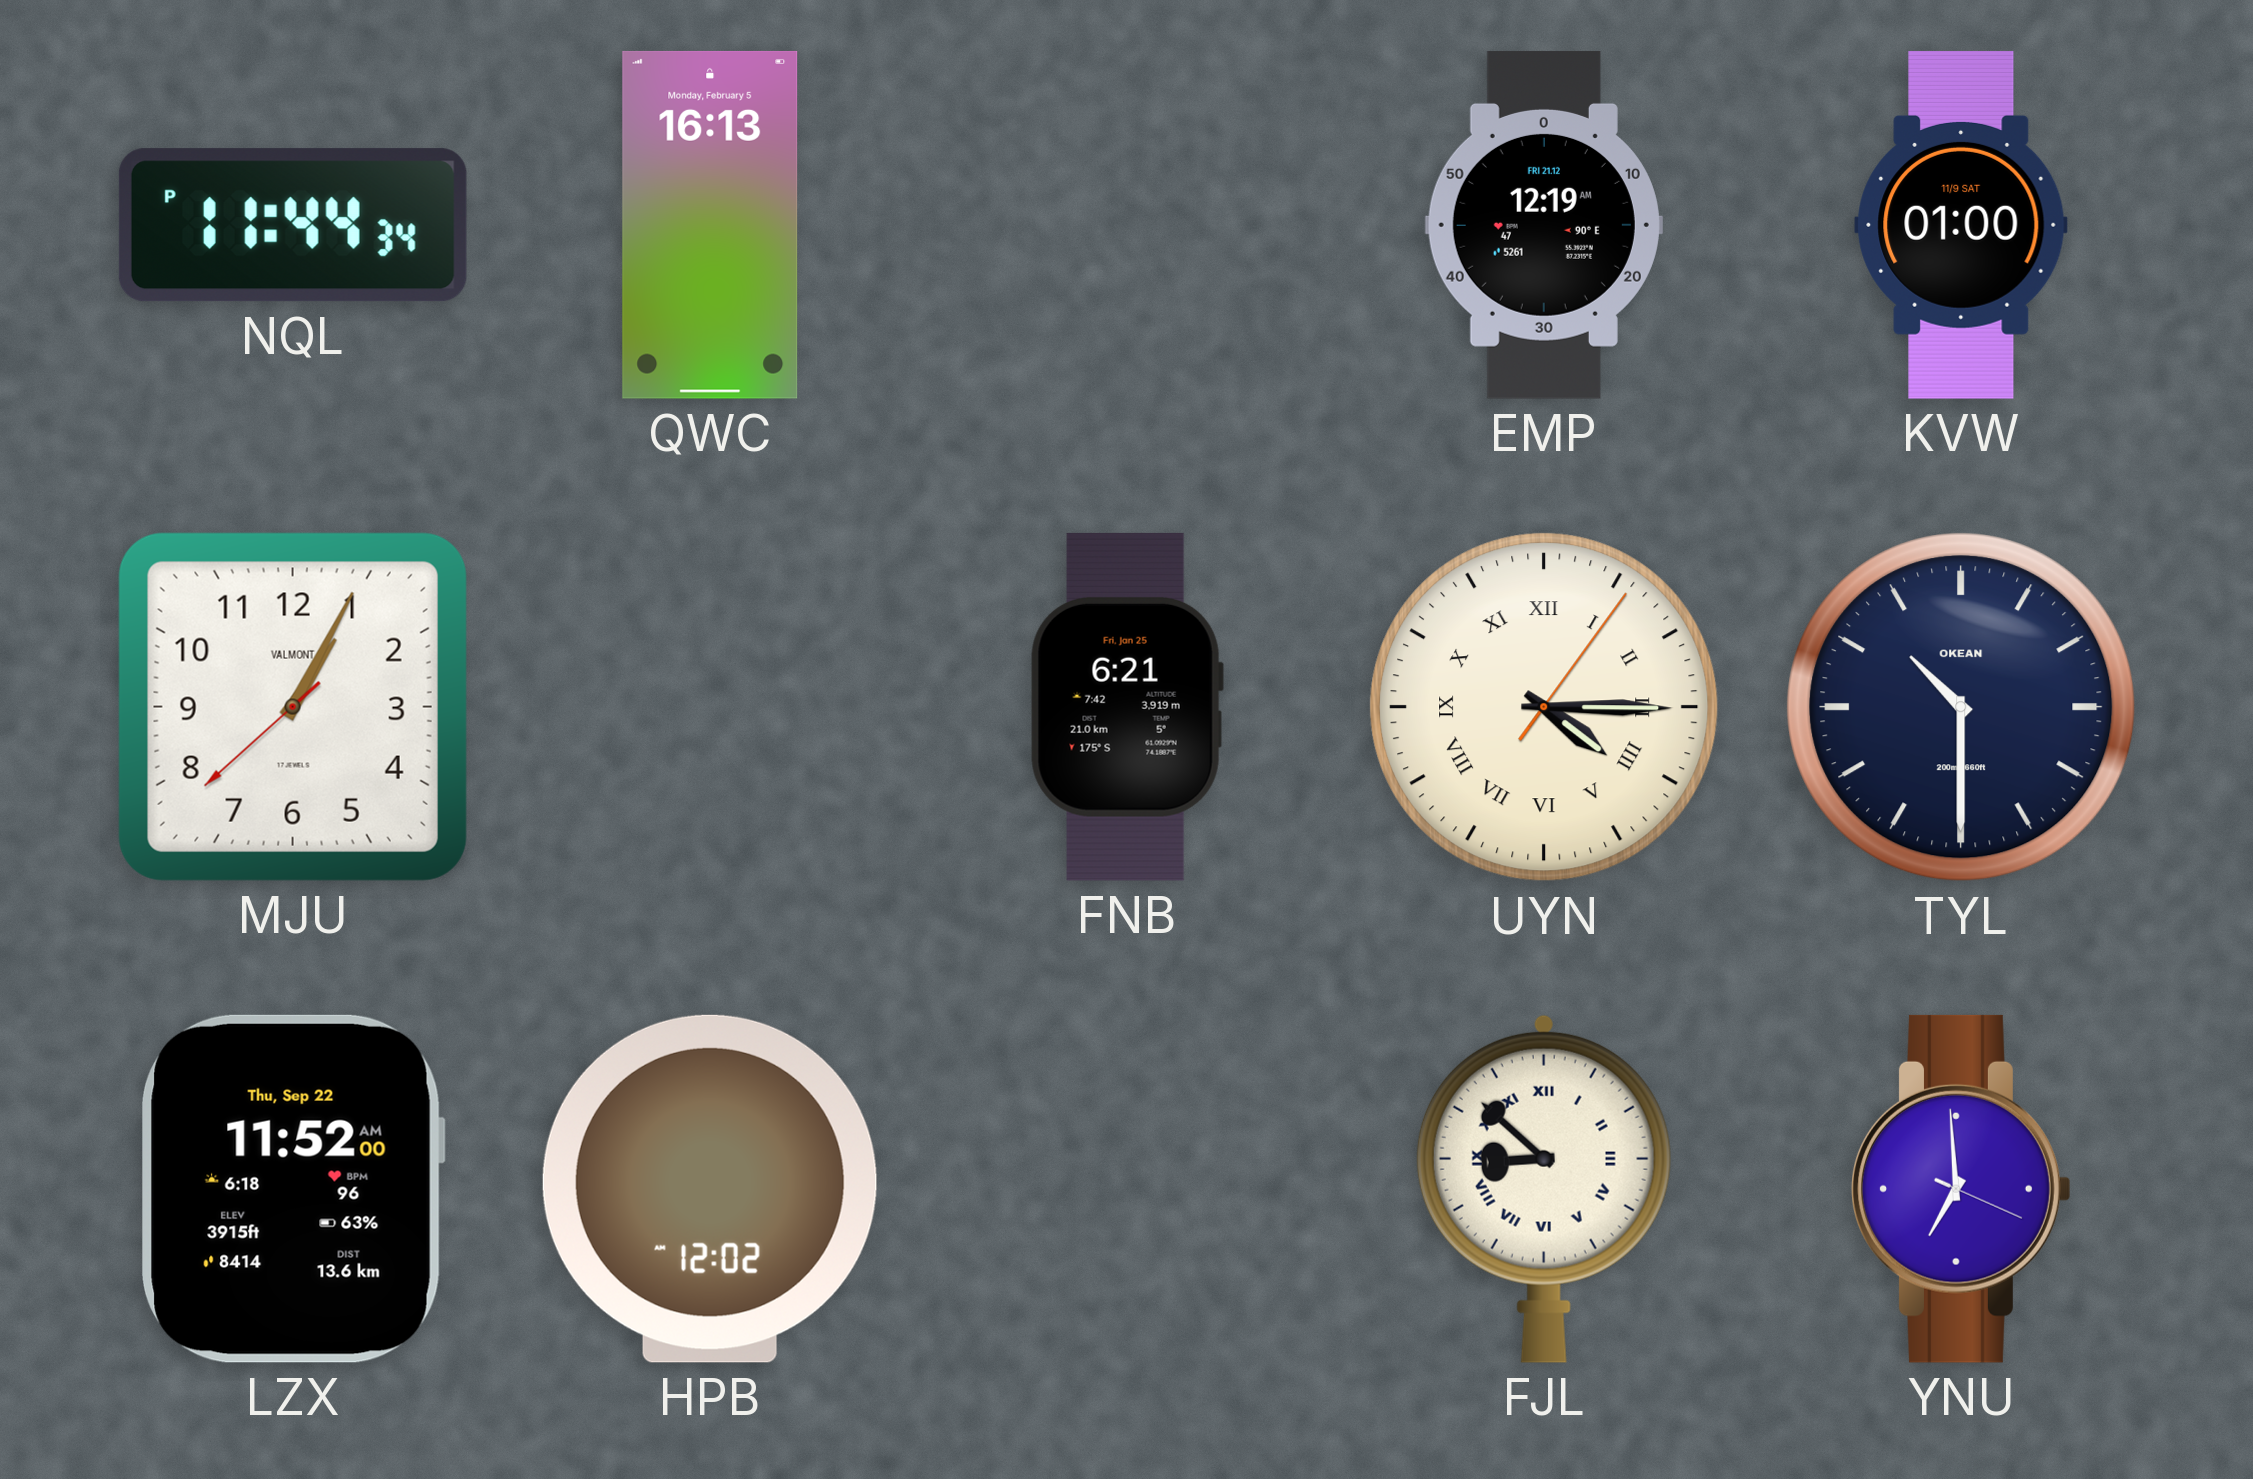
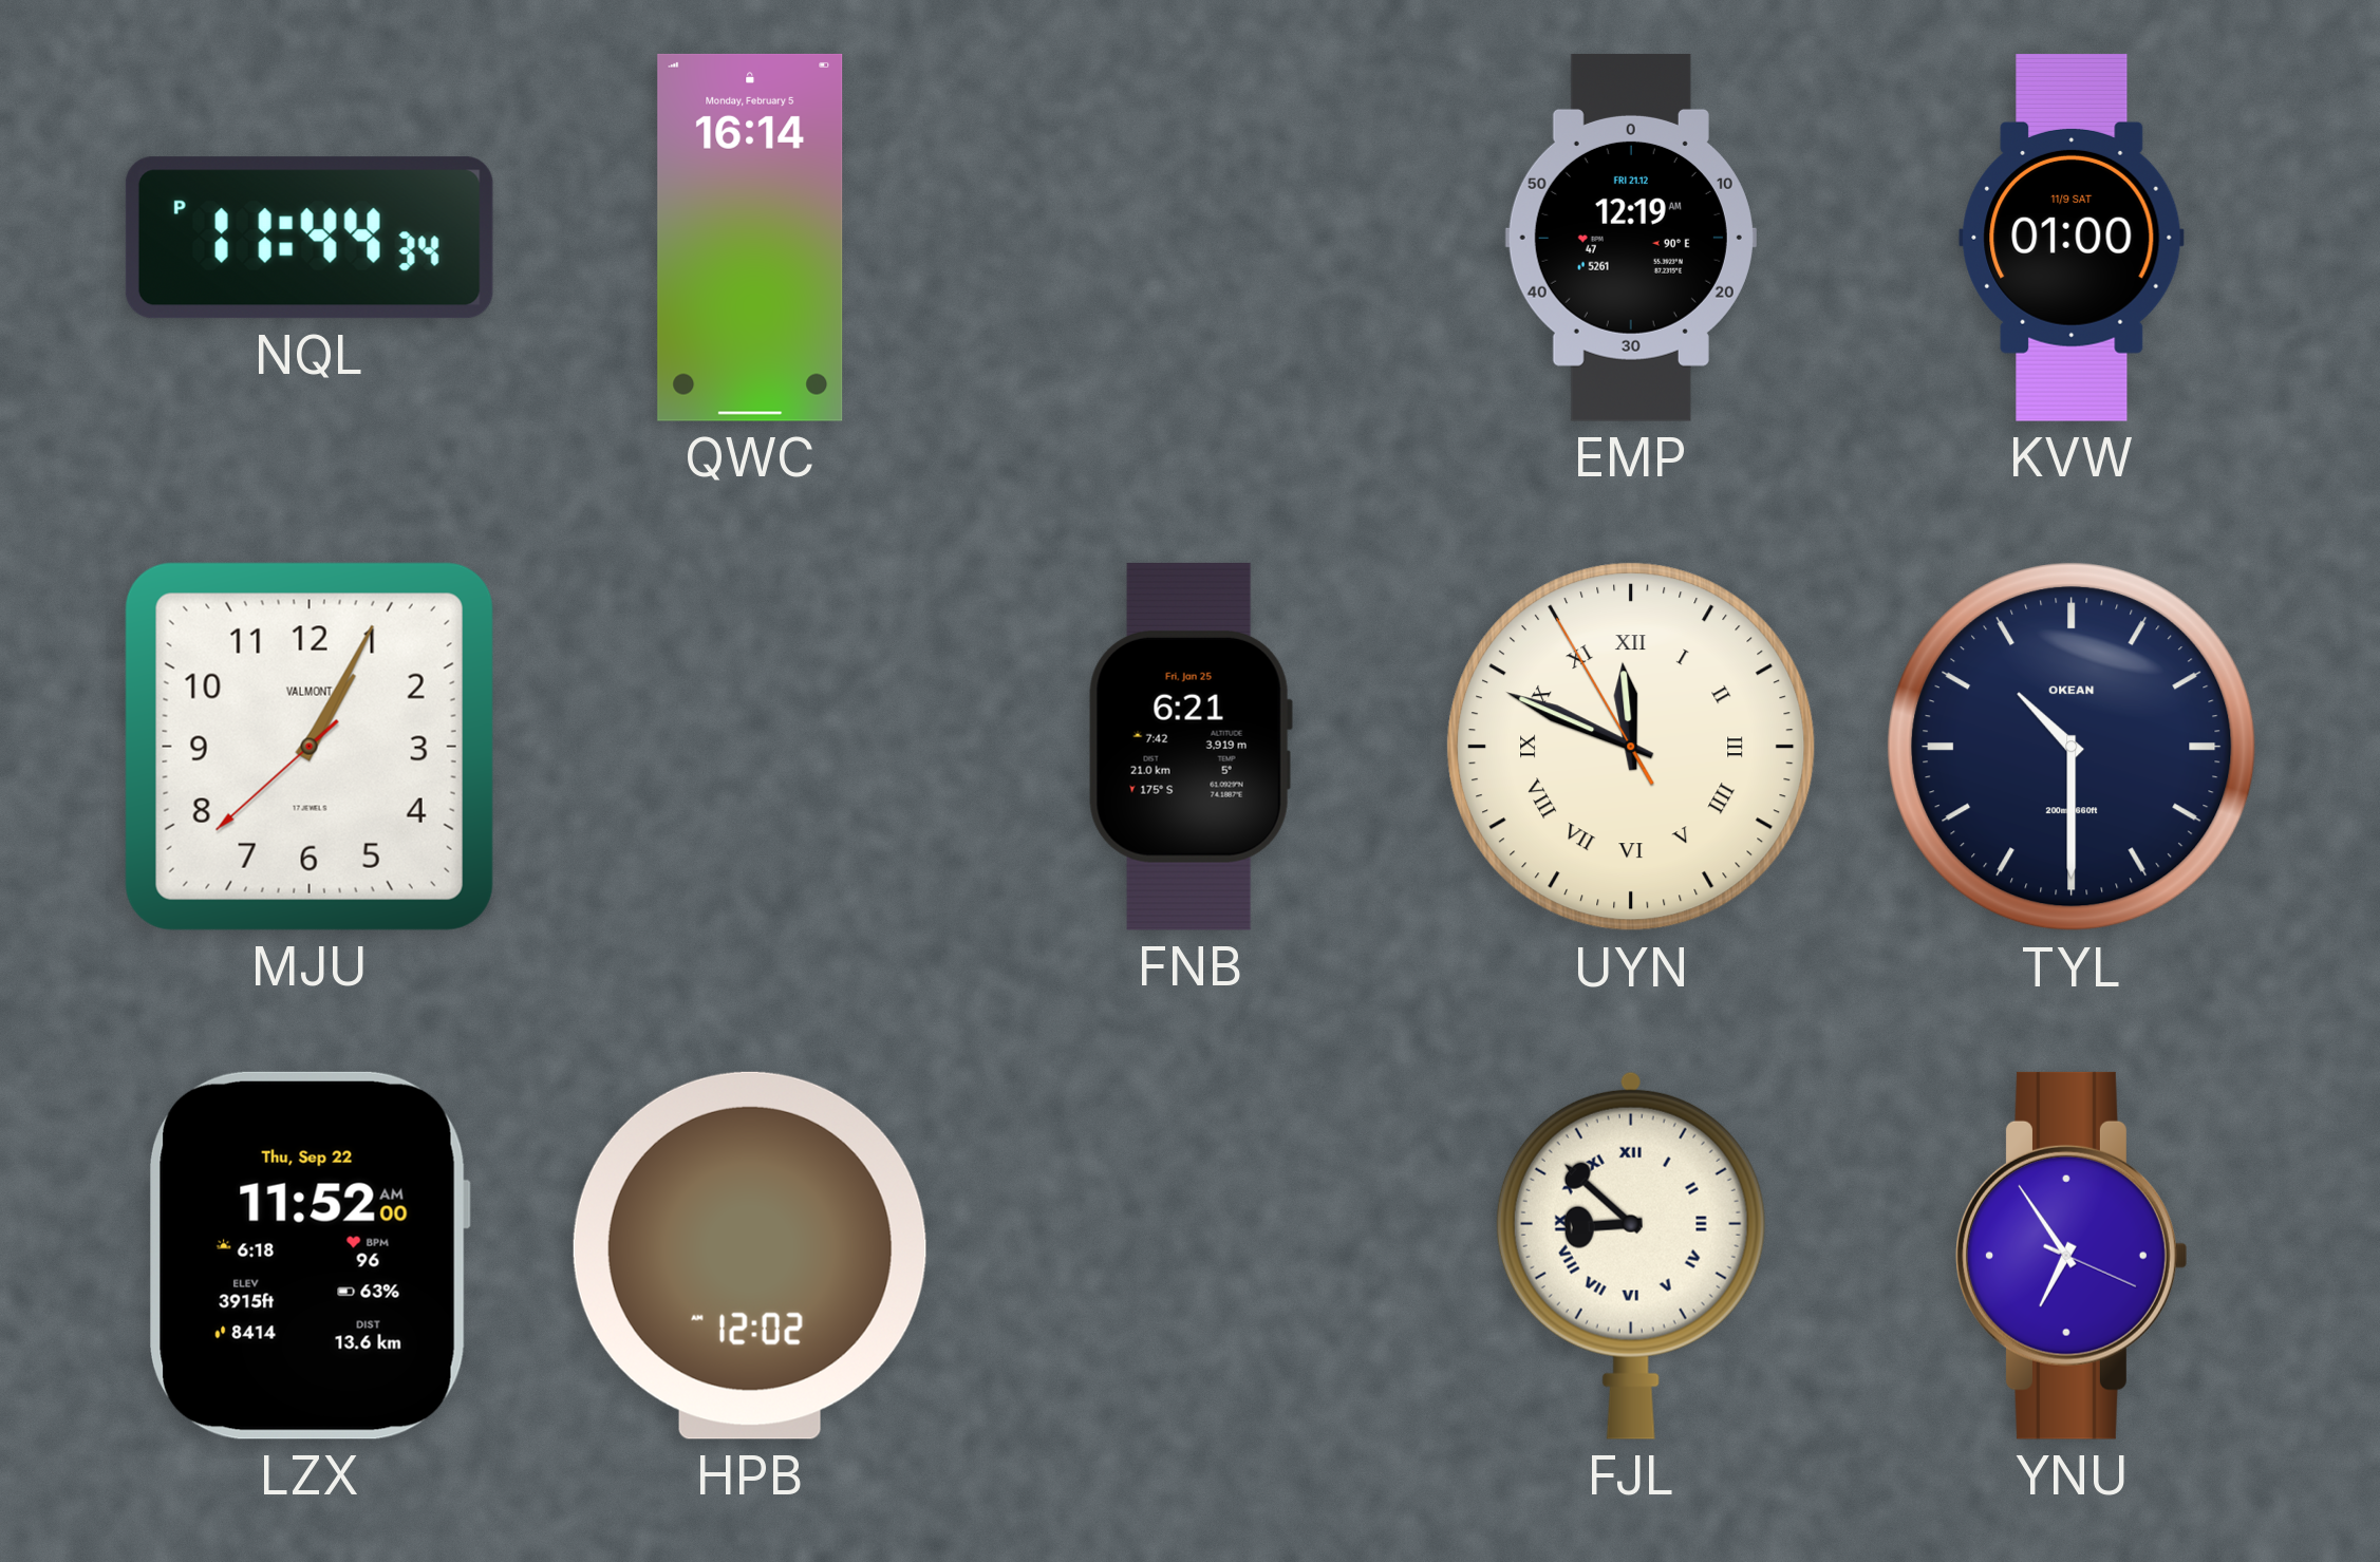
QWC: 16:13 -> 16:14
UYN: 4:15 -> 11:48
YNU: 6:59 -> 6:54
